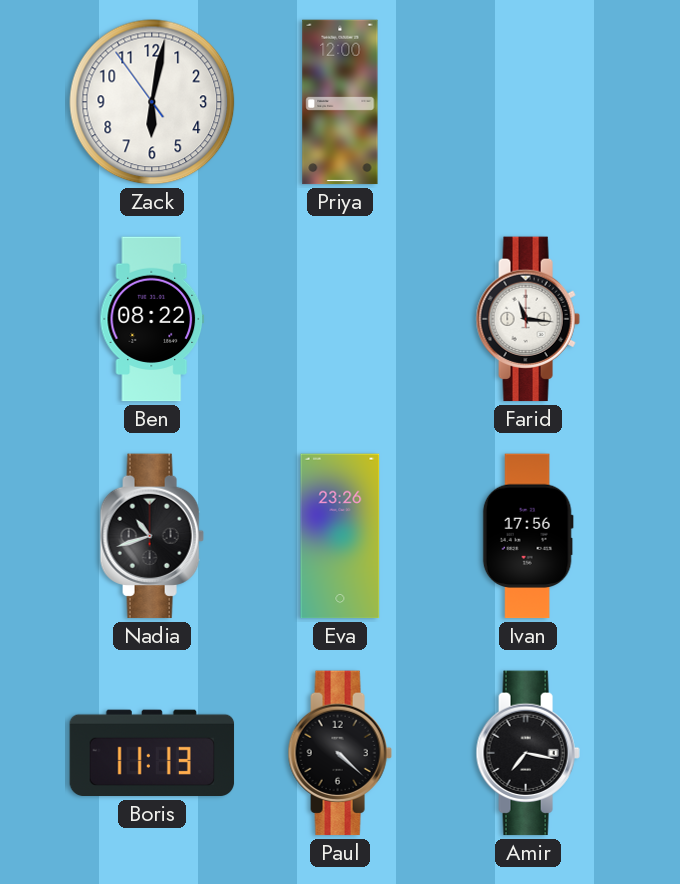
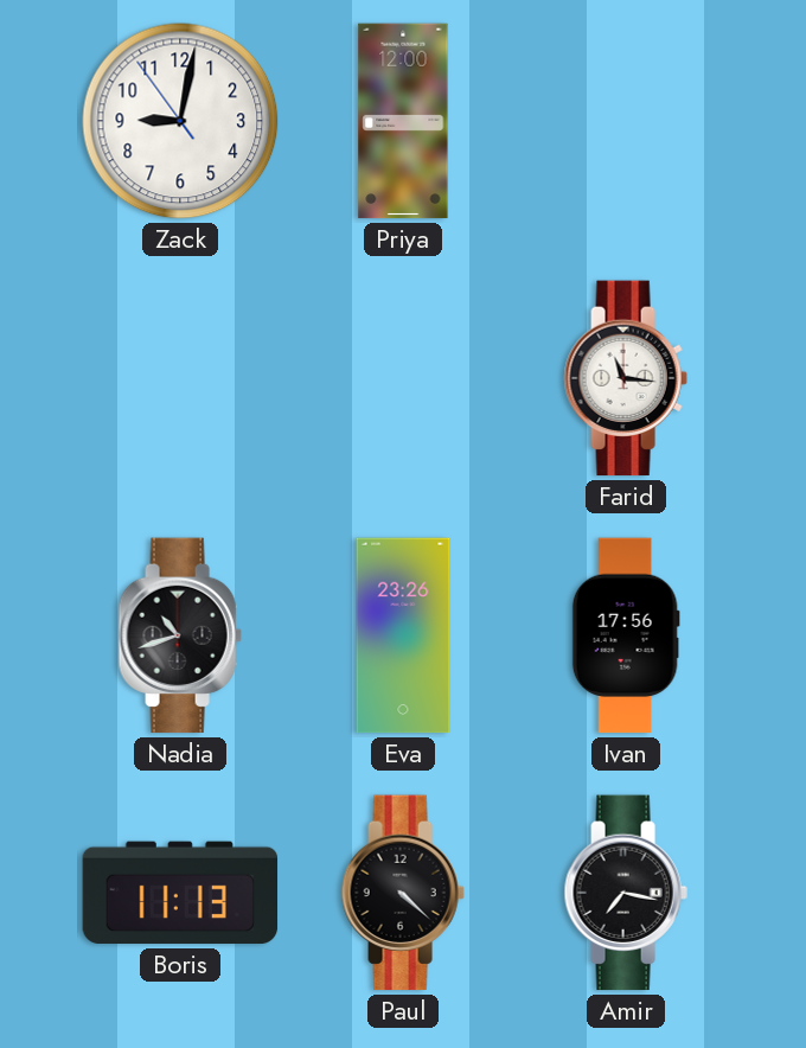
Zack: 6:01 -> 9:01
Ben: 08:22 -> none
